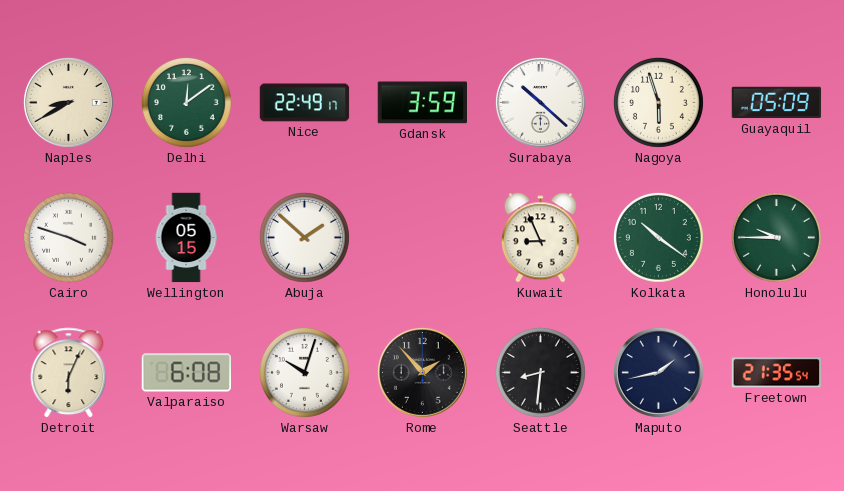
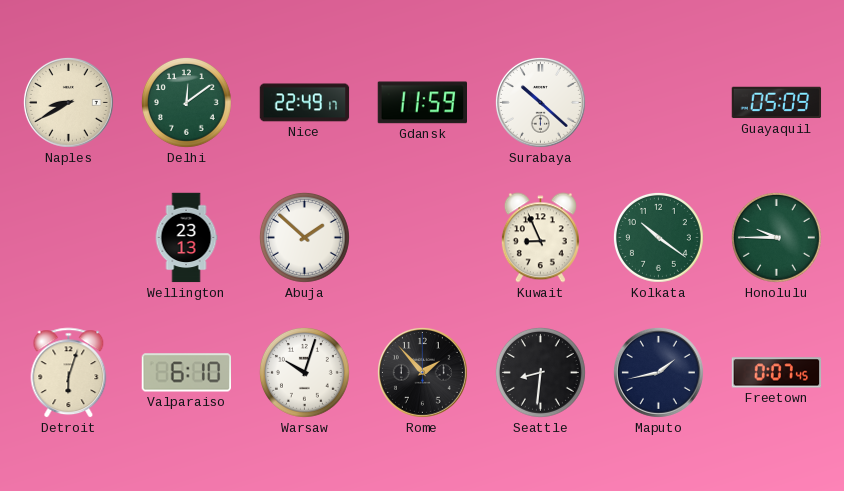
Gdansk: 3:59 -> 11:59
Nagoya: 5:57 -> none
Cairo: 3:48 -> none
Wellington: 05:15 -> 23:13
Detroit: 6:04 -> 6:03
Valparaiso: 6:08 -> 6:10
Freetown: 21:35 -> 0:07
